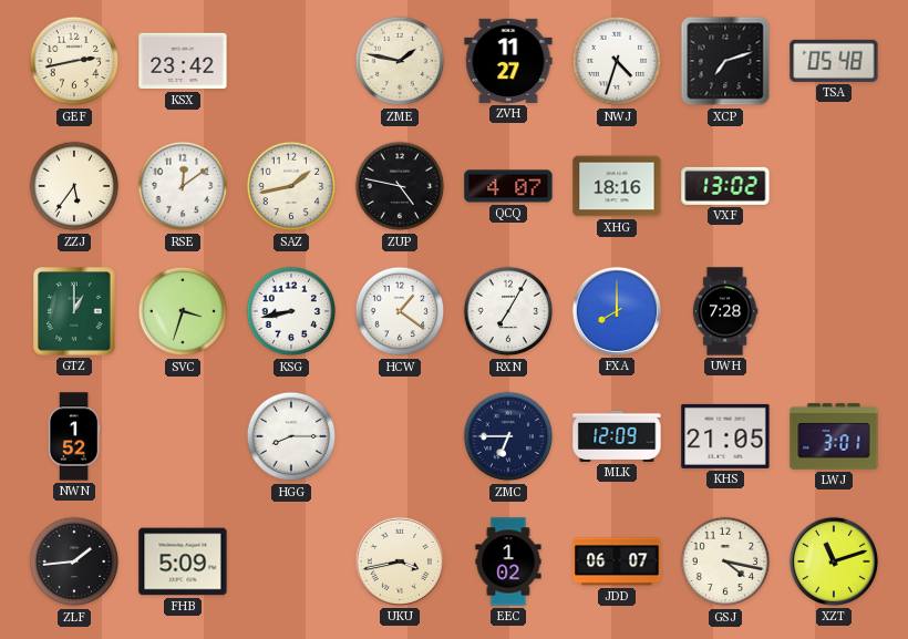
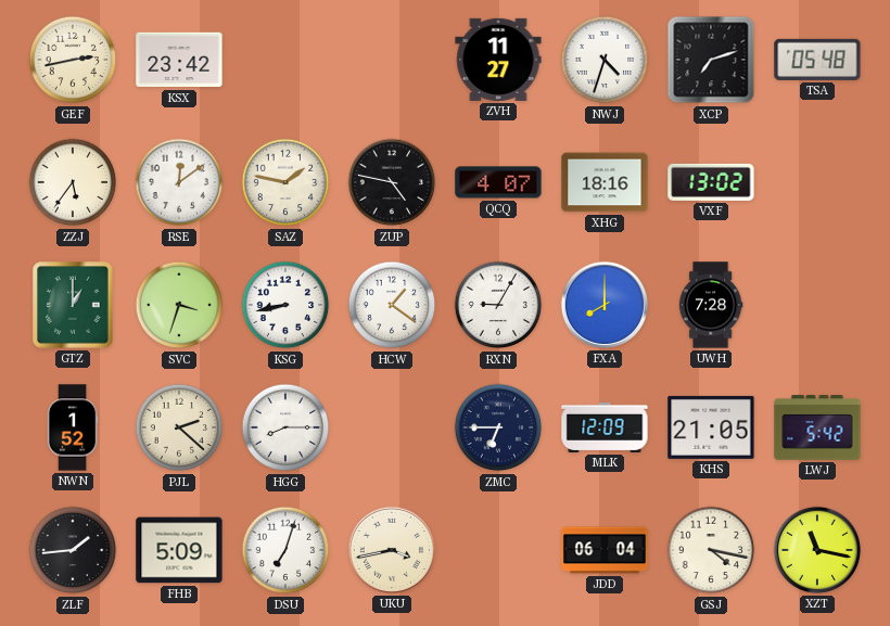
ZME: 1:47 -> none
SAZ: 1:43 -> 1:47
RXN: 7:05 -> 9:05
PJL: none -> 2:22
LWJ: 3:01 -> 5:42
DSU: none -> 7:03
EEC: 1:02 -> none
JDD: 06:07 -> 06:04
XZT: 11:12 -> 11:17
